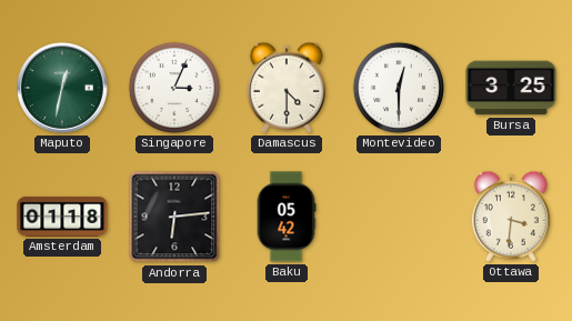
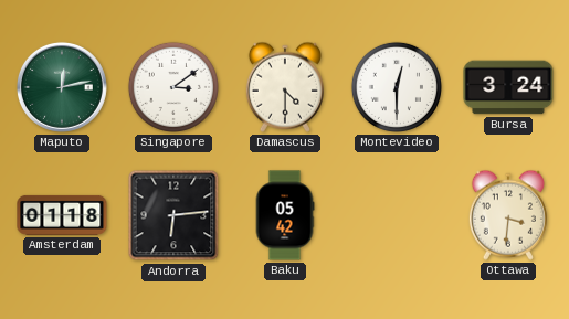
Maputo: 12:32 -> 12:13
Singapore: 3:04 -> 3:09
Bursa: 3:25 -> 3:24
